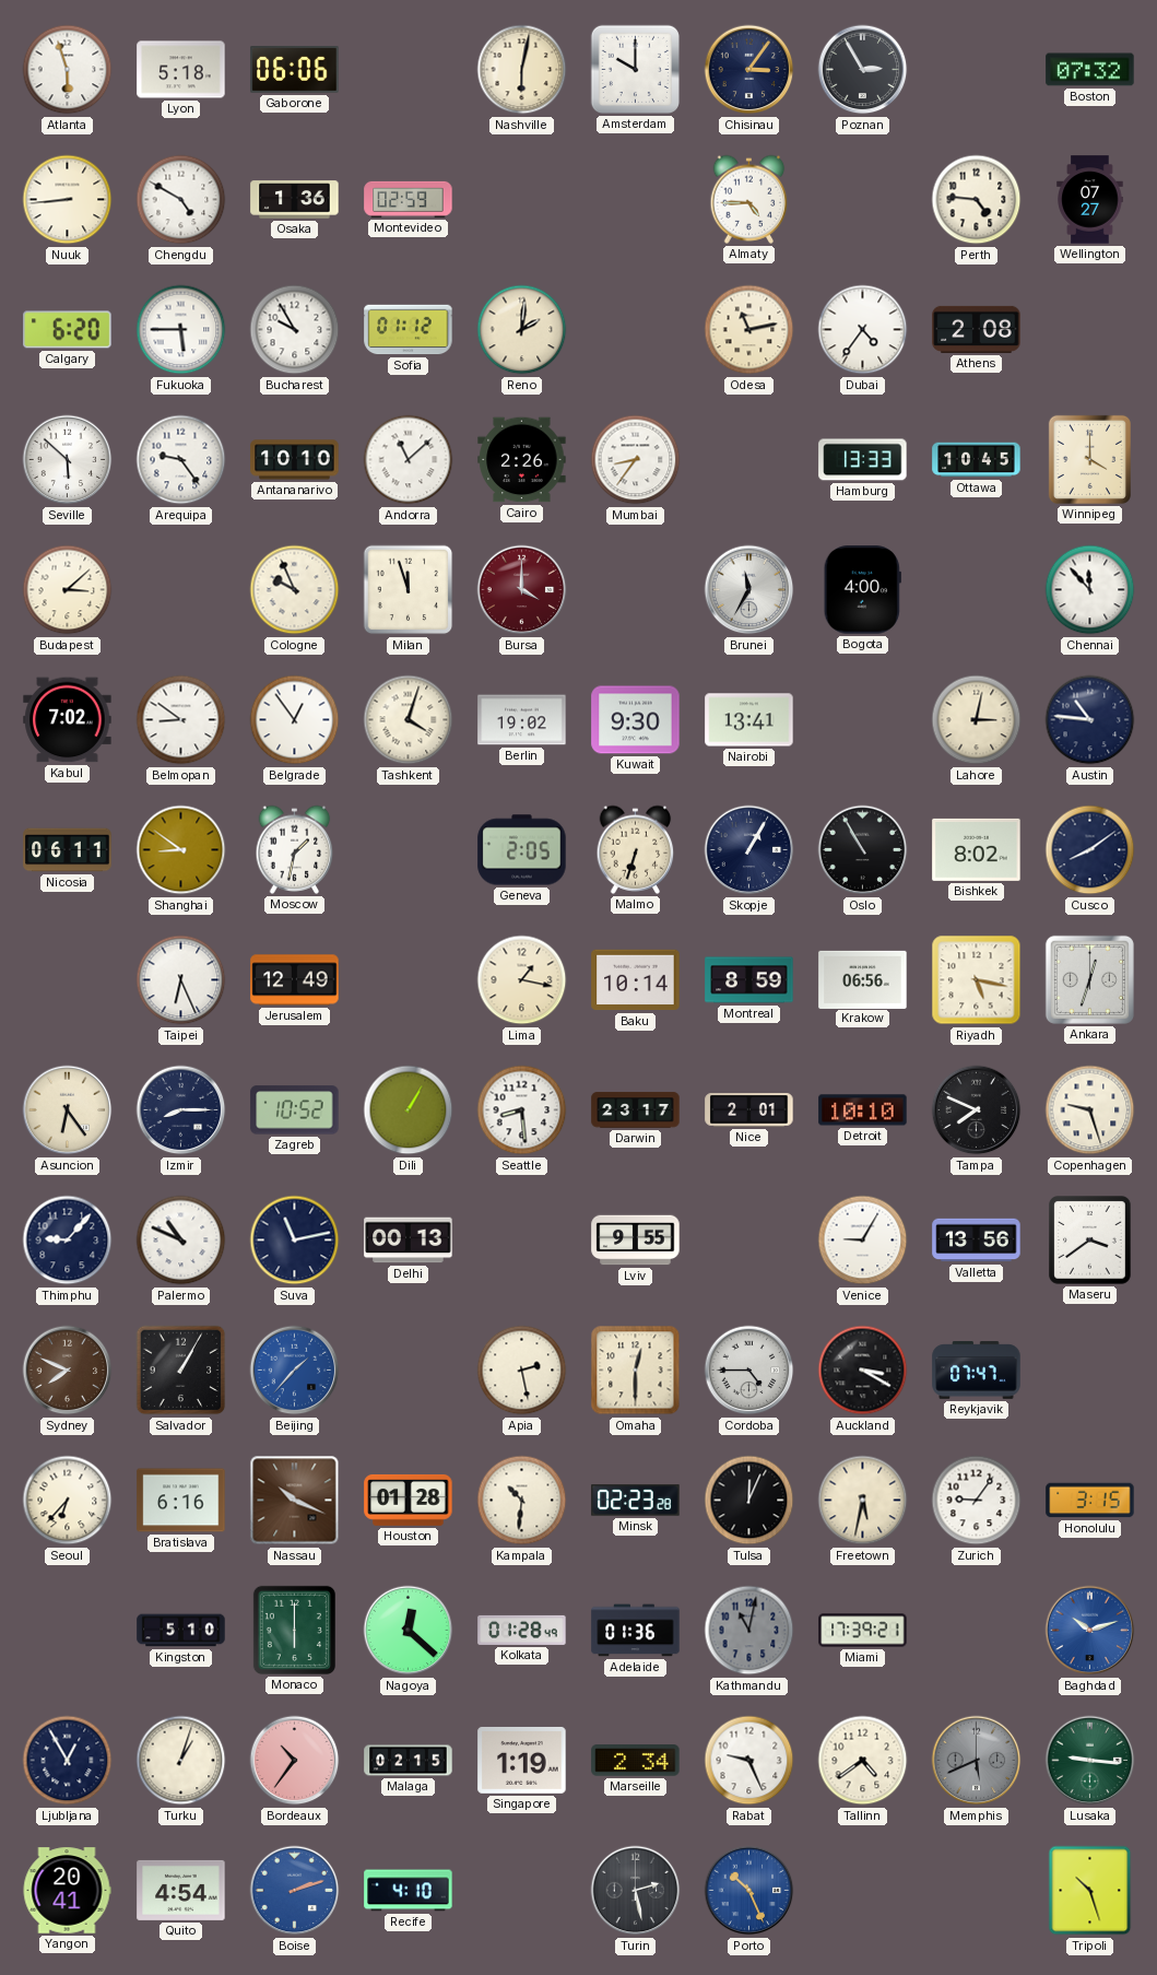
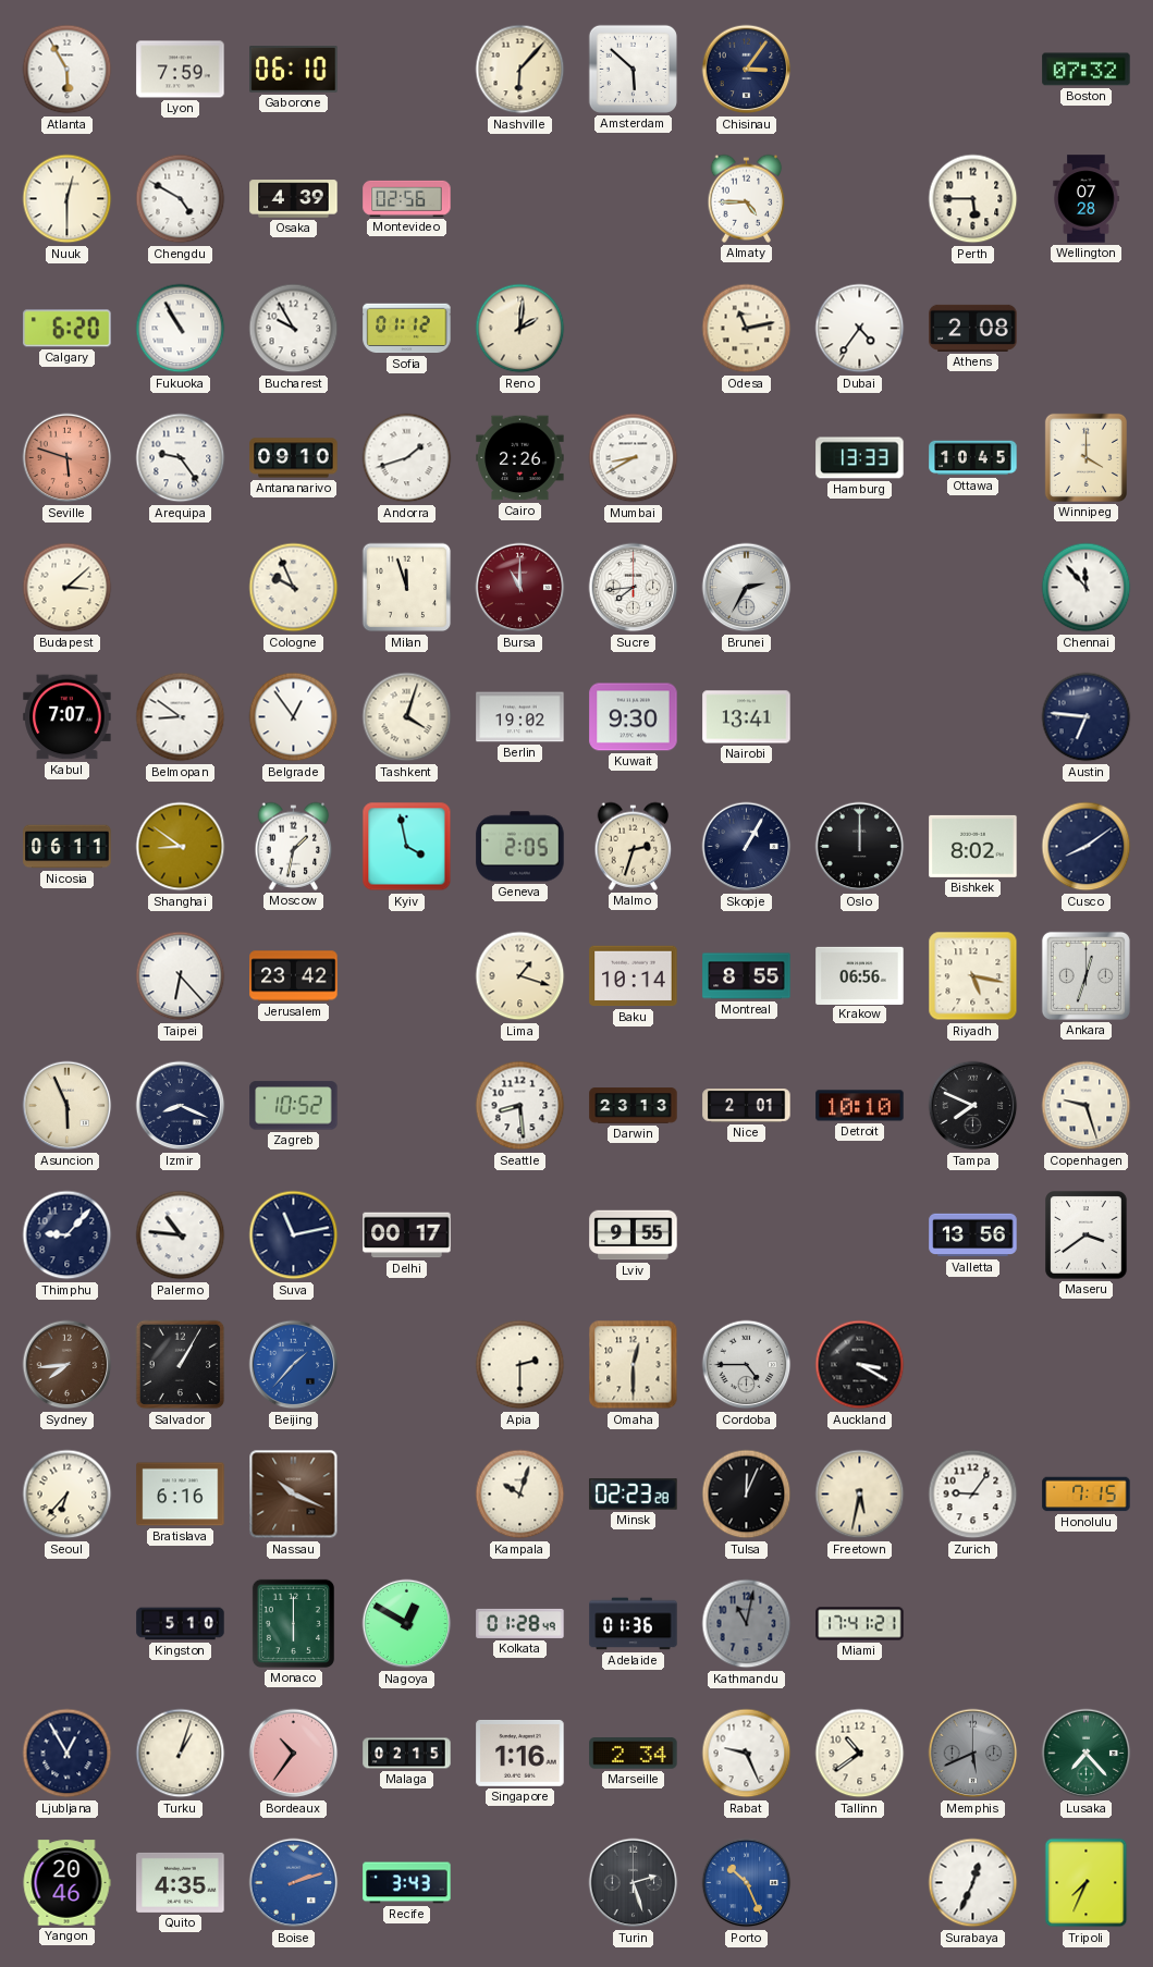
Atlanta: 5:57 -> 5:55
Lyon: 5:18 -> 7:59
Gaborone: 06:06 -> 06:10
Nashville: 6:02 -> 6:07
Amsterdam: 10:00 -> 5:52
Poznan: 2:55 -> none
Nuuk: 8:44 -> 12:30
Osaka: 1:36 -> 4:39
Montevideo: 02:59 -> 02:56
Perth: 4:46 -> 5:45
Wellington: 07:27 -> 07:28
Fukuoka: 5:45 -> 10:55
Seville: 5:52 -> 5:48
Seville dial: white -> salmon
Antananarivo: 10:10 -> 09:10
Andorra: 11:08 -> 1:42
Mumbai: 8:36 -> 8:40
Bursa: 4:00 -> 11:00
Sucre: none -> 7:44
Brunei: 11:35 -> 2:35
Bogota: 4:00 -> none
Kabul: 7:02 -> 7:07
Lahore: 3:02 -> none
Austin: 10:46 -> 6:46
Kyiv: none -> 3:58
Malmo: 6:33 -> 2:33
Oslo: 10:55 -> 12:00
Taipei: 6:26 -> 6:23
Jerusalem: 12:49 -> 23:42
Lima: 1:17 -> 1:18
Montreal: 8:59 -> 8:55
Asuncion: 6:24 -> 5:56
Izmir: 8:15 -> 8:19
Dili: 1:05 -> none
Darwin: 23:17 -> 23:13
Palermo: 10:49 -> 10:46
Delhi: 00:13 -> 00:17
Venice: 9:05 -> none
Sydney: 7:49 -> 7:44
Apia: 2:28 -> 2:30
Reykjavik: 07:47 -> none
Houston: 01:28 -> none
Kampala: 10:31 -> 10:03
Honolulu: 3:15 -> 7:15
Nagoya: 12:22 -> 12:50
Miami: 17:39 -> 17:41
Baghdad: 10:12 -> none
Singapore: 1:19 -> 1:16
Tallinn: 4:39 -> 10:39
Lusaka: 9:16 -> 7:23
Yangon: 20:41 -> 20:46
Quito: 4:54 -> 4:35
Recife: 4:10 -> 3:43
Turin: 2:28 -> 2:27
Surabaya: none -> 12:34
Tripoli: 10:27 -> 7:34
